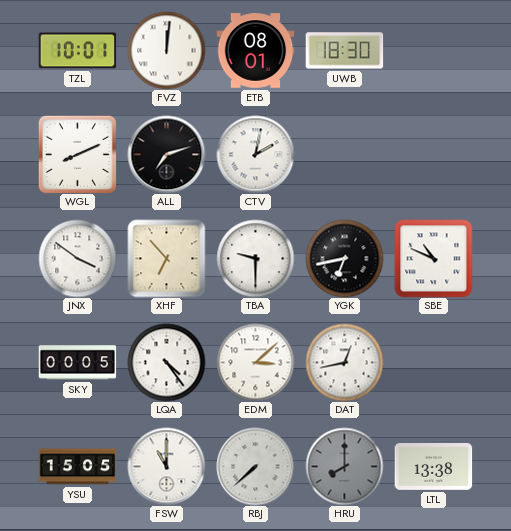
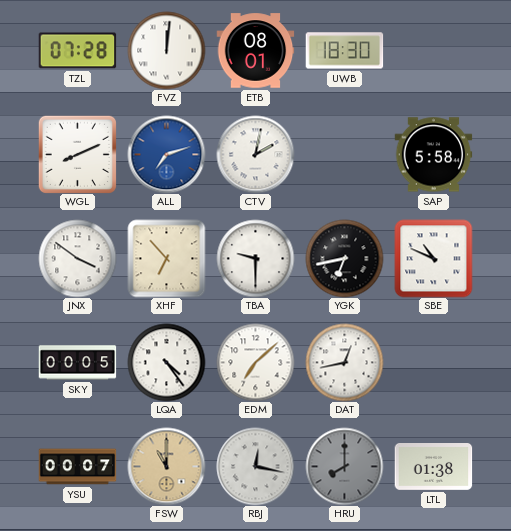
TZL: 10:01 -> 07:28
ALL dial: black -> blue
SAP: none -> 5:58
EDM: 3:08 -> 7:08
YSU: 15:05 -> 00:07
FSW dial: white -> champagne
RBJ: 7:38 -> 12:17
LTL: 13:38 -> 01:38
